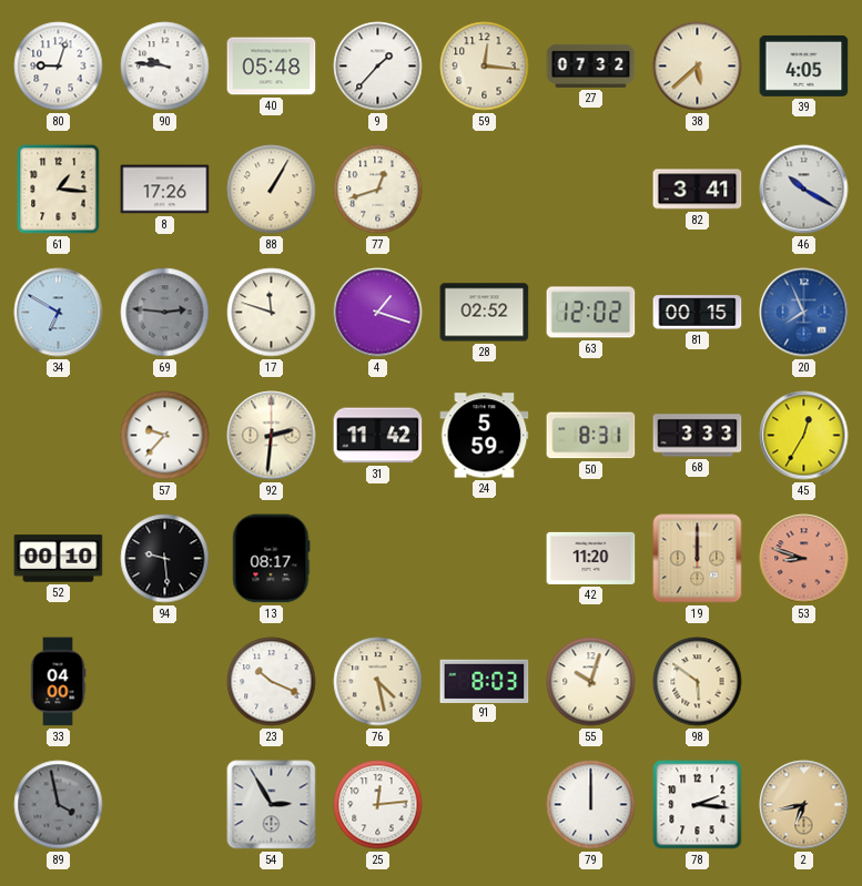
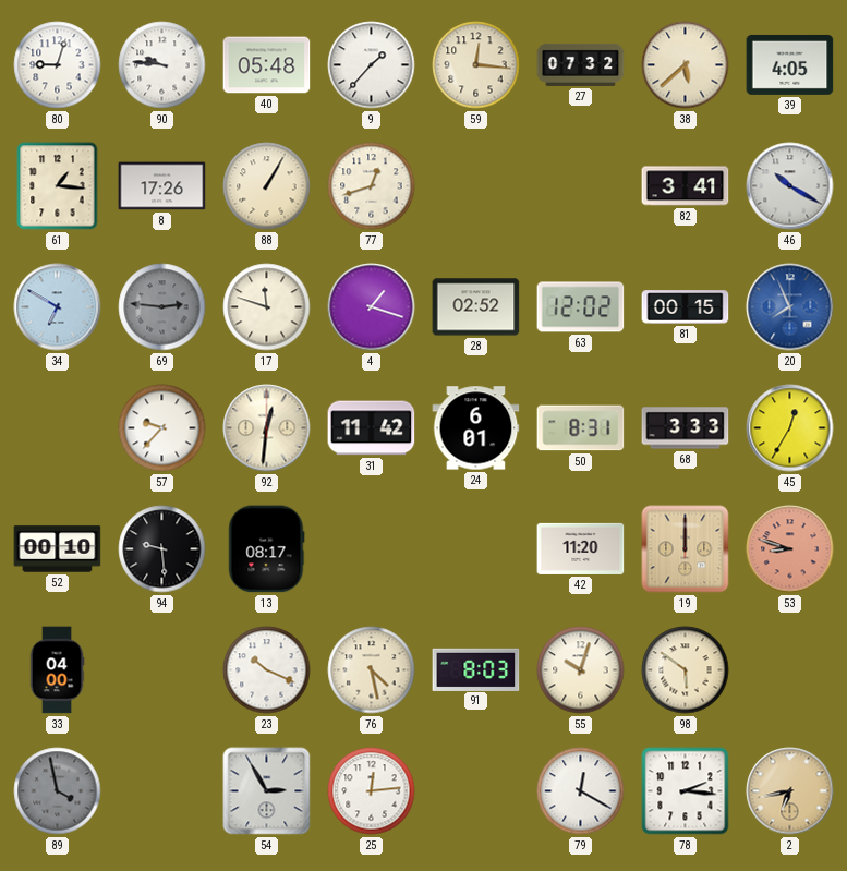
92: 2:31 -> 12:31
24: 5:59 -> 6:01
79: 12:00 -> 12:20
